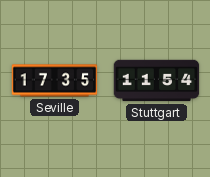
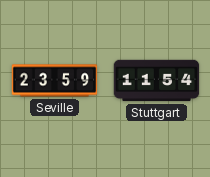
Seville: 17:35 -> 23:59
